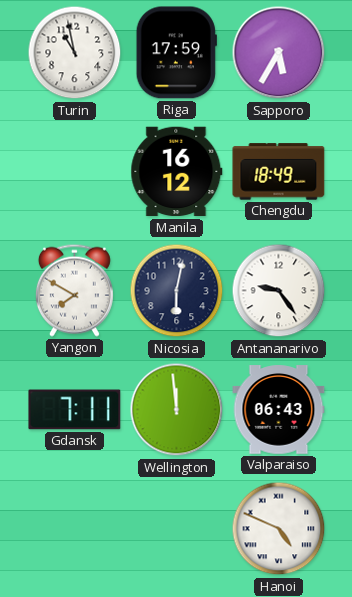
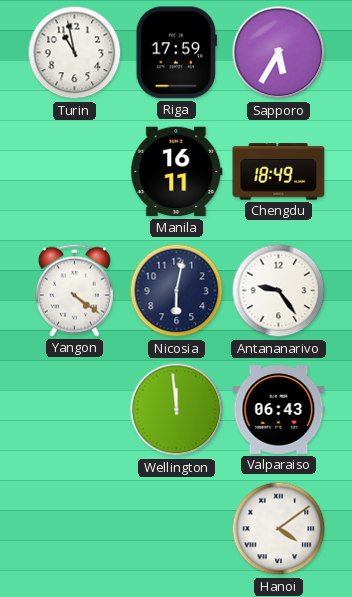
Manila: 16:12 -> 16:11
Yangon: 7:50 -> 4:21
Gdansk: 7:11 -> none
Hanoi: 4:49 -> 4:09
